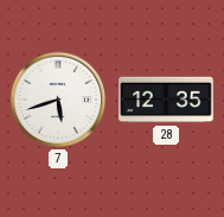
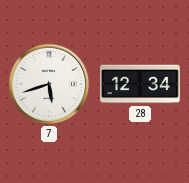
28: 12:35 -> 12:34
